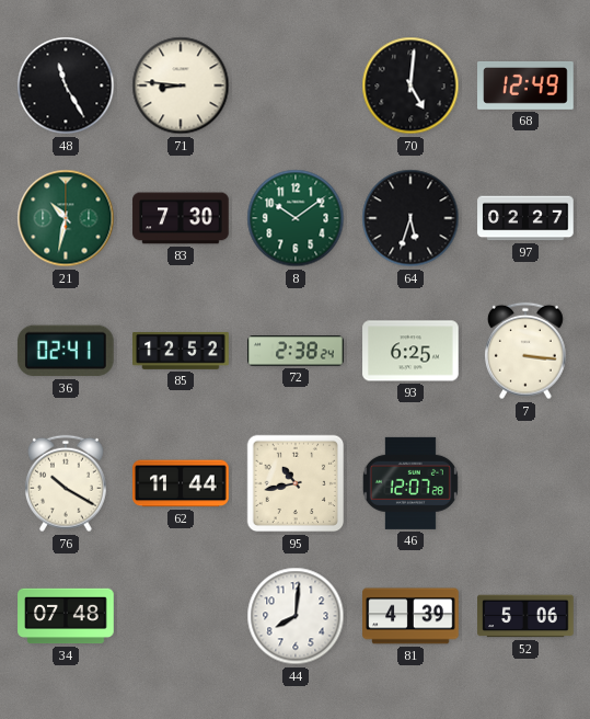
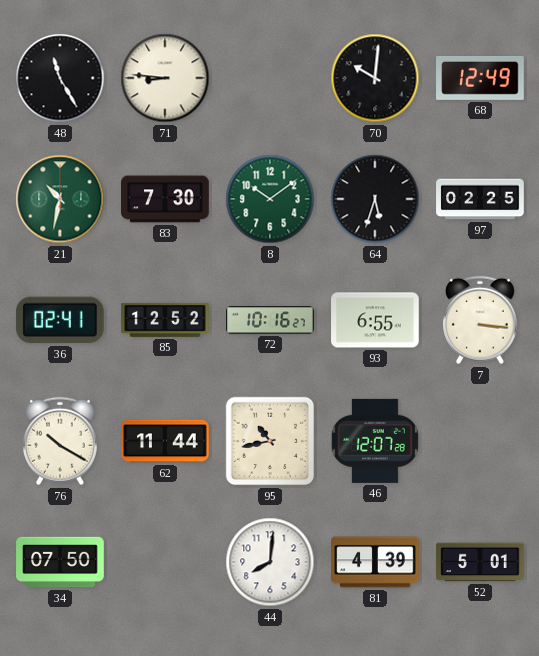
70: 5:01 -> 10:01
97: 02:27 -> 02:25
72: 2:38 -> 10:16
93: 6:25 -> 6:55
34: 07:48 -> 07:50
52: 5:06 -> 5:01
